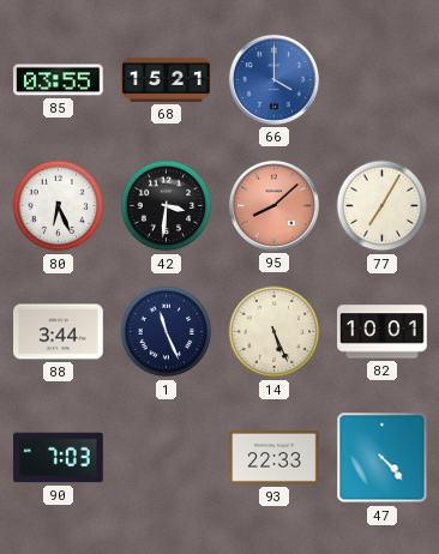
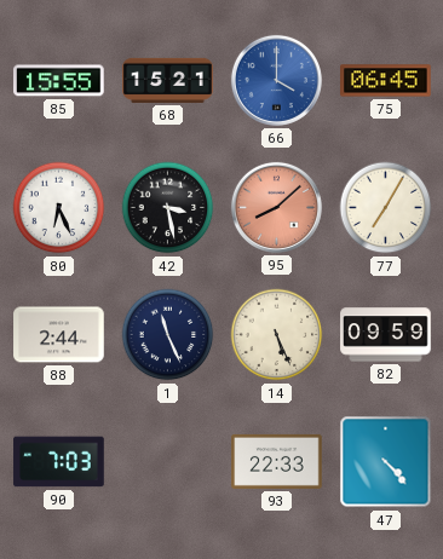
85: 03:55 -> 15:55
75: none -> 06:45
42: 3:31 -> 3:28
88: 3:44 -> 2:44
82: 10:01 -> 09:59
